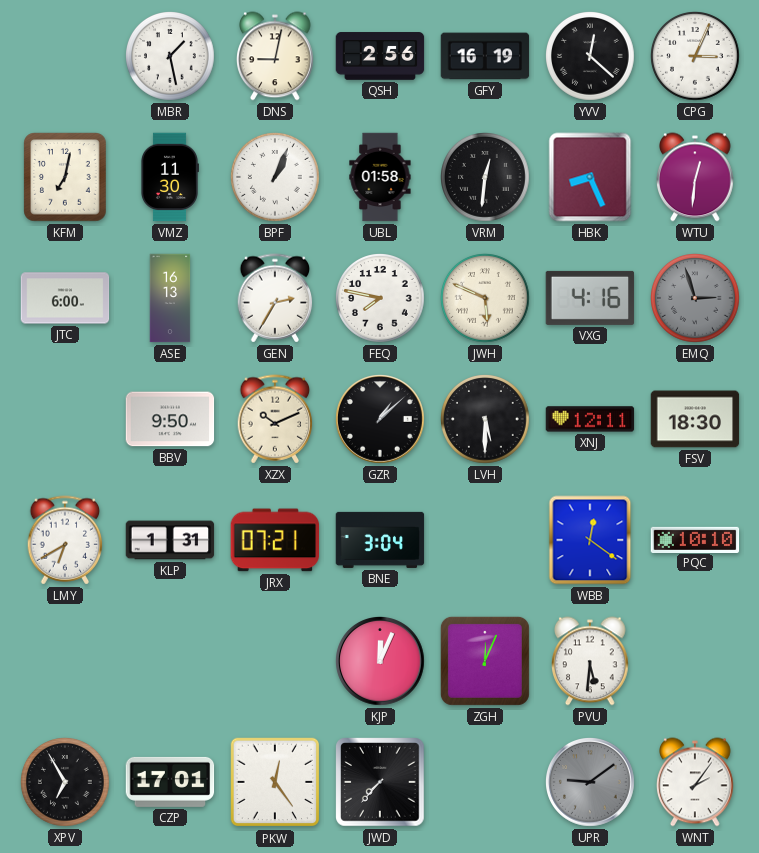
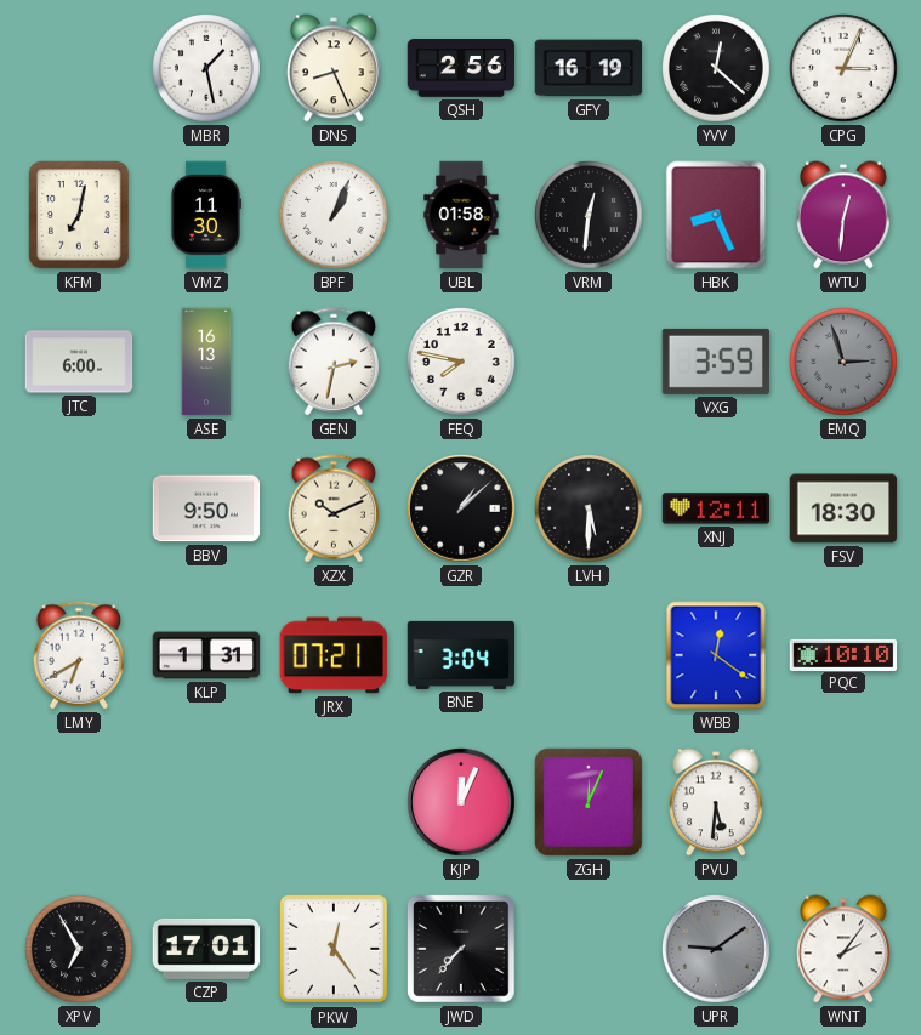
DNS: 9:02 -> 8:26
GEN: 2:35 -> 2:32
JWH: 5:49 -> none
VXG: 4:16 -> 3:59
